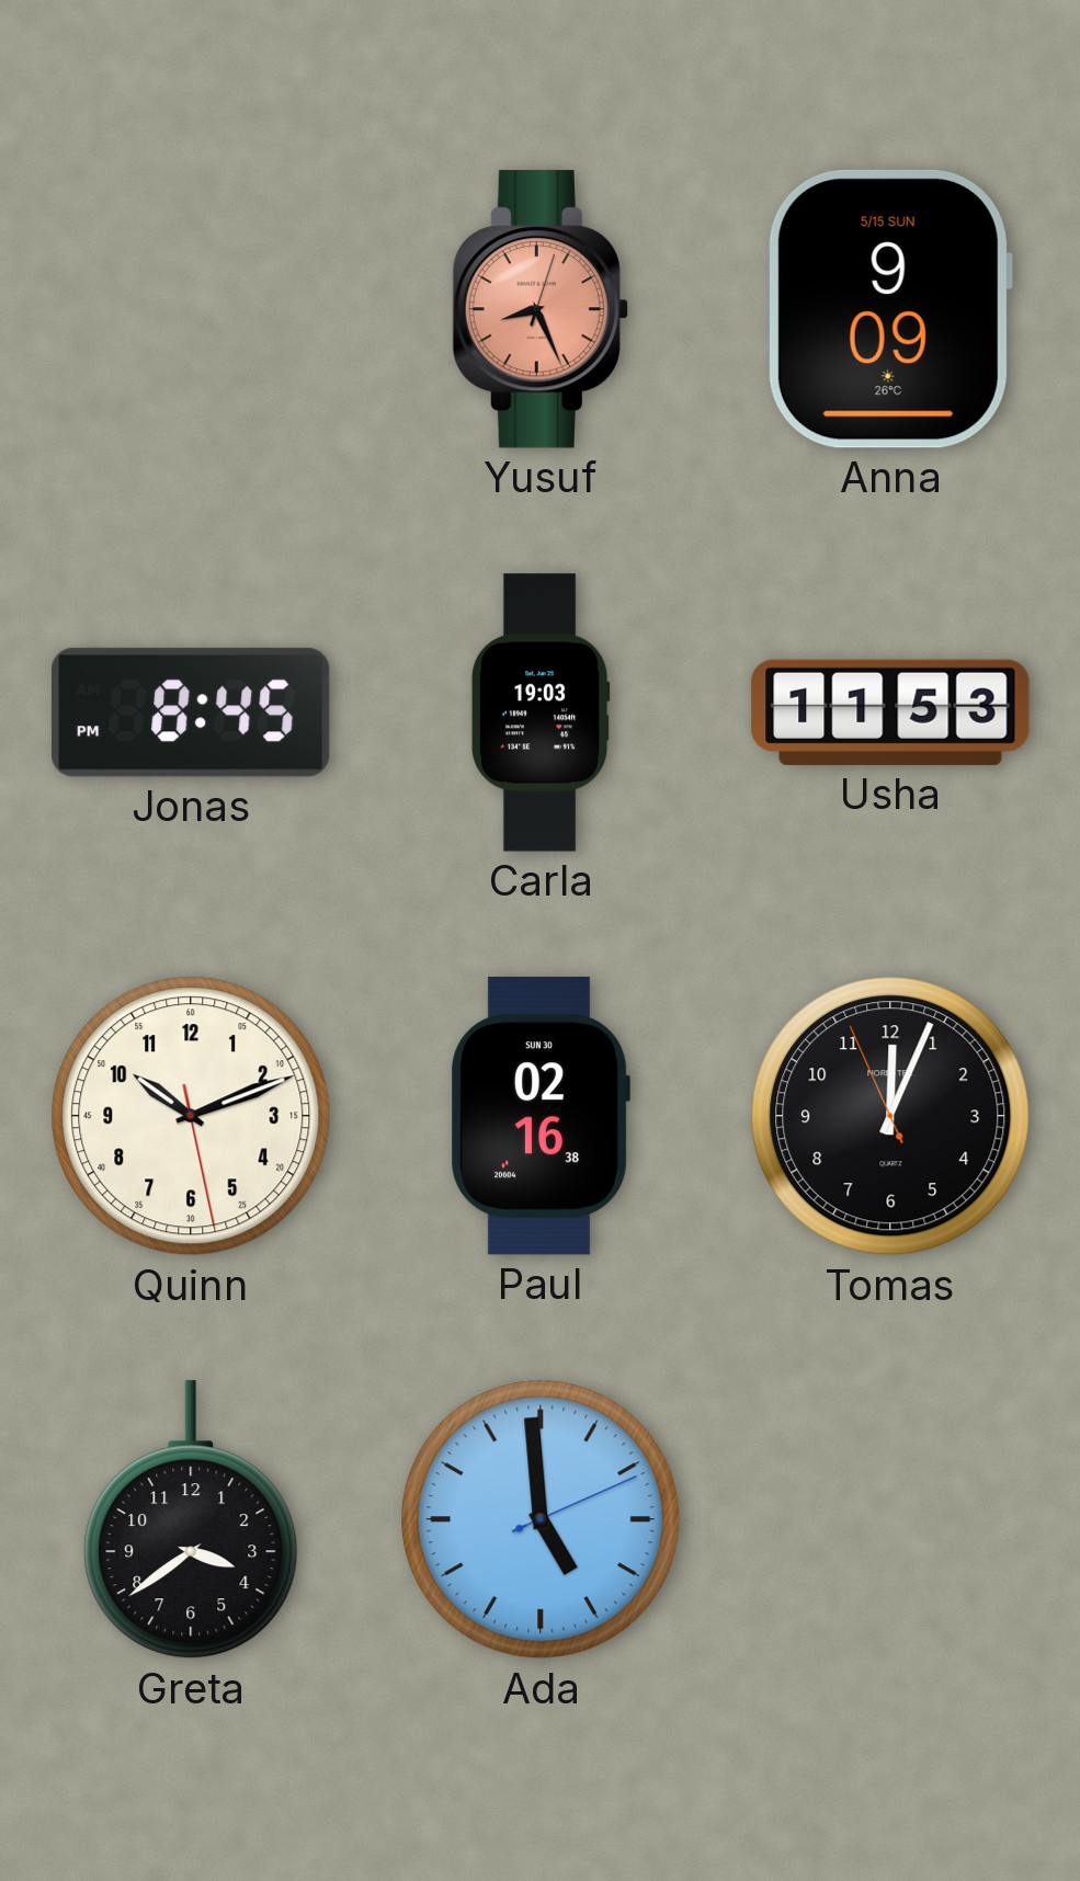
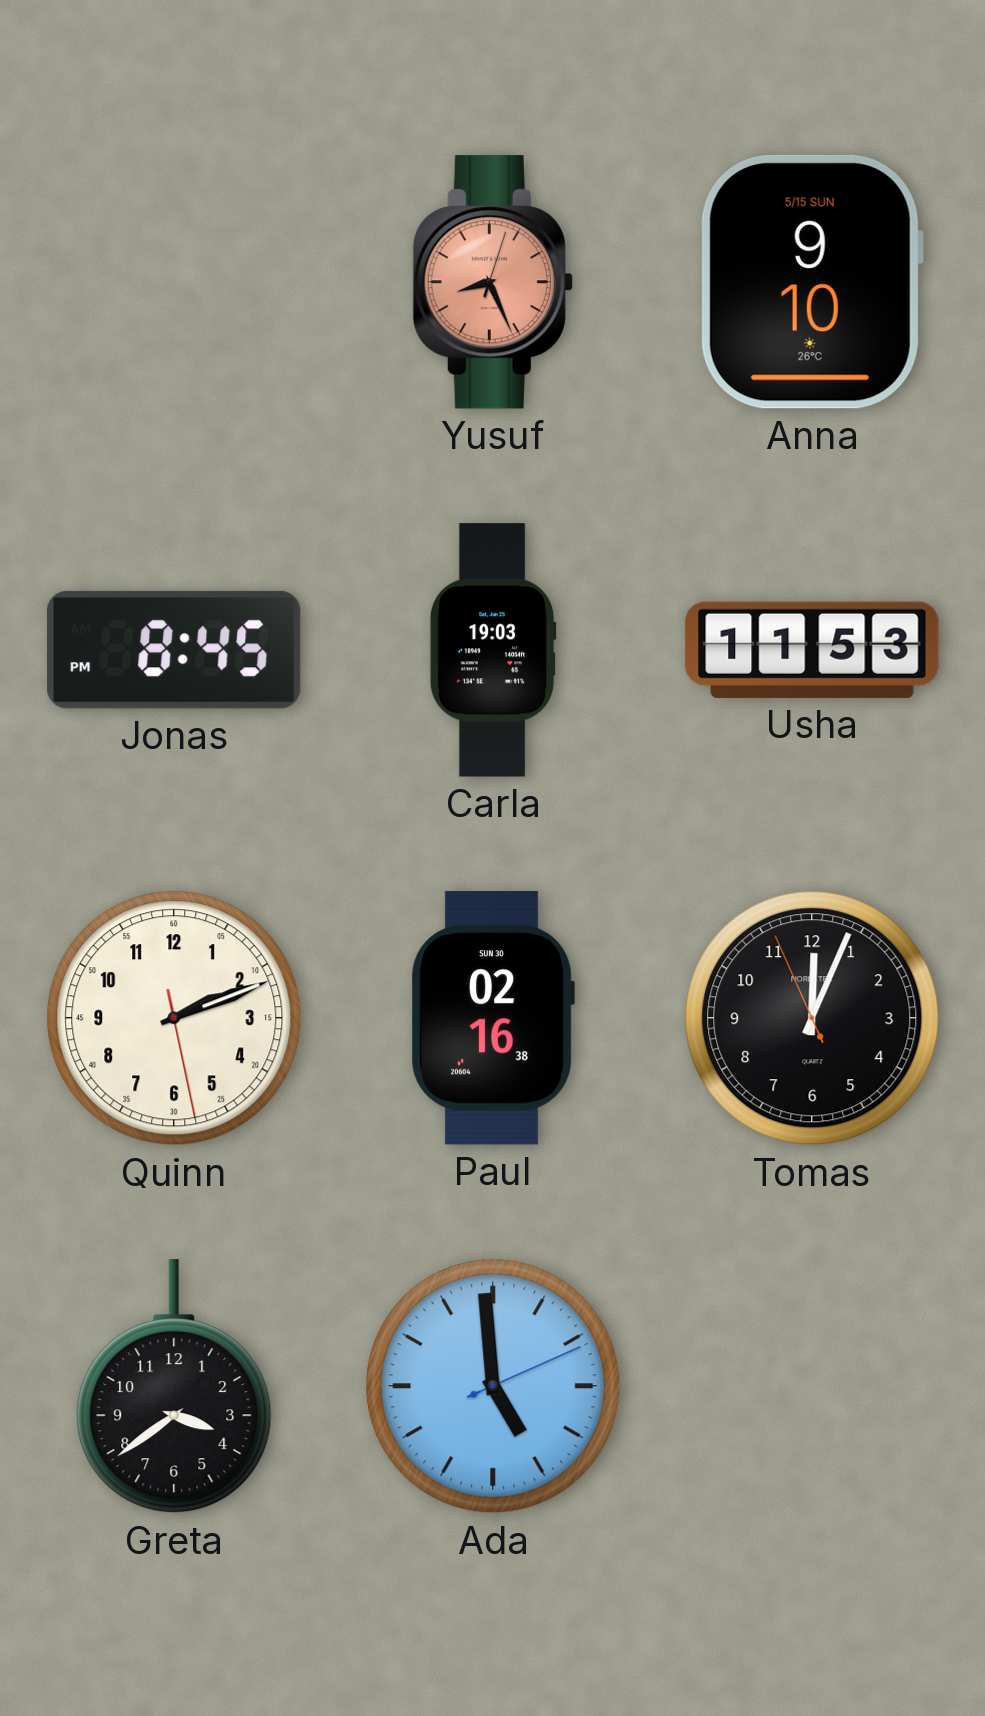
Anna: 9:09 -> 9:10
Quinn: 10:11 -> 2:11
